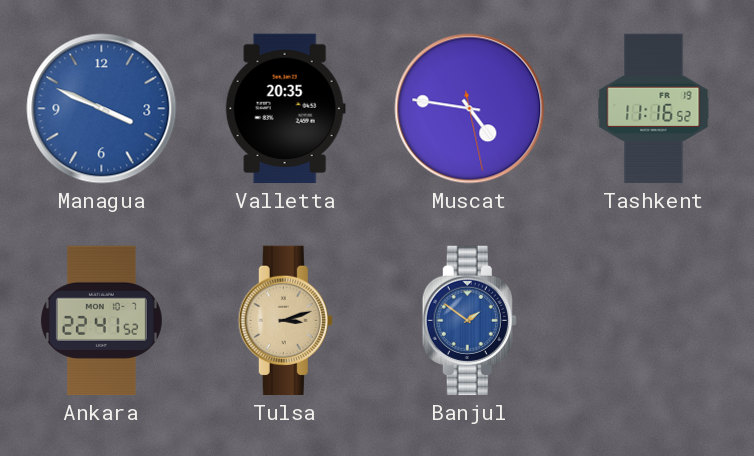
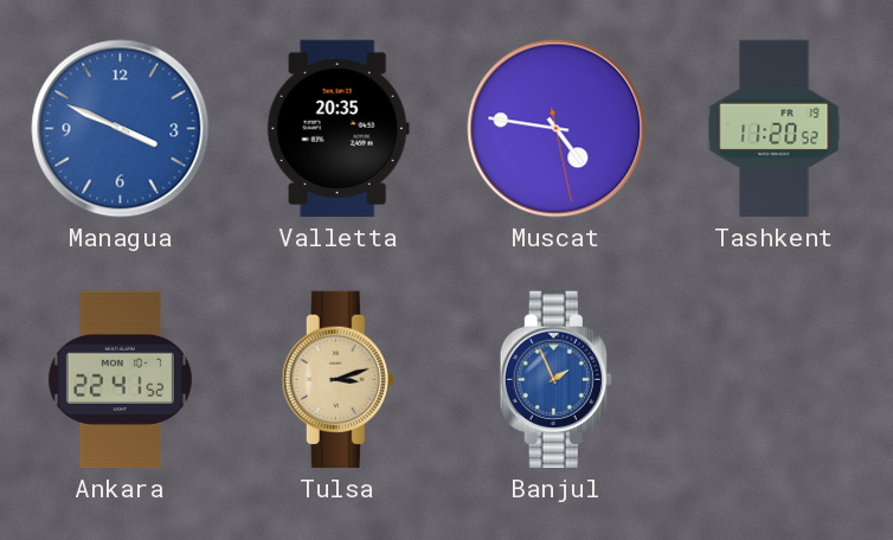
Tashkent: 11:16 -> 11:20
Banjul: 1:51 -> 1:56
